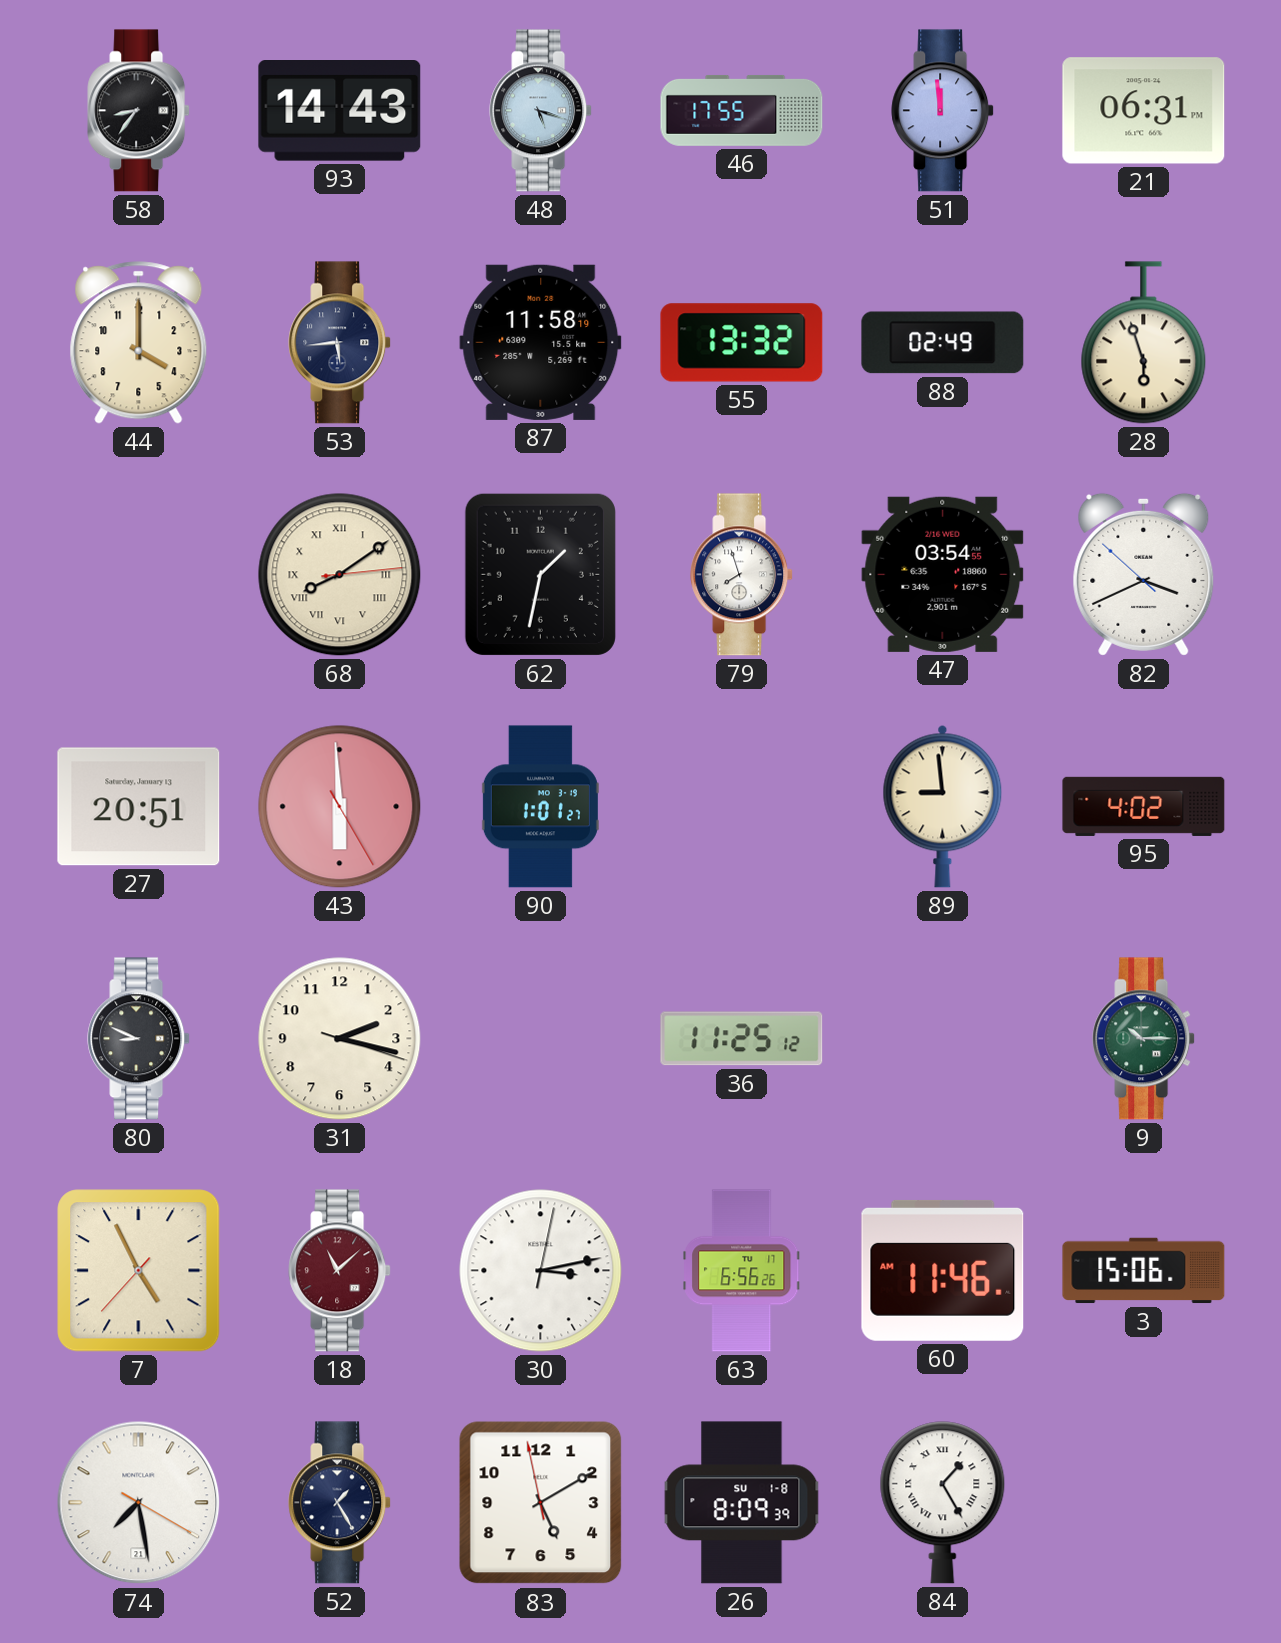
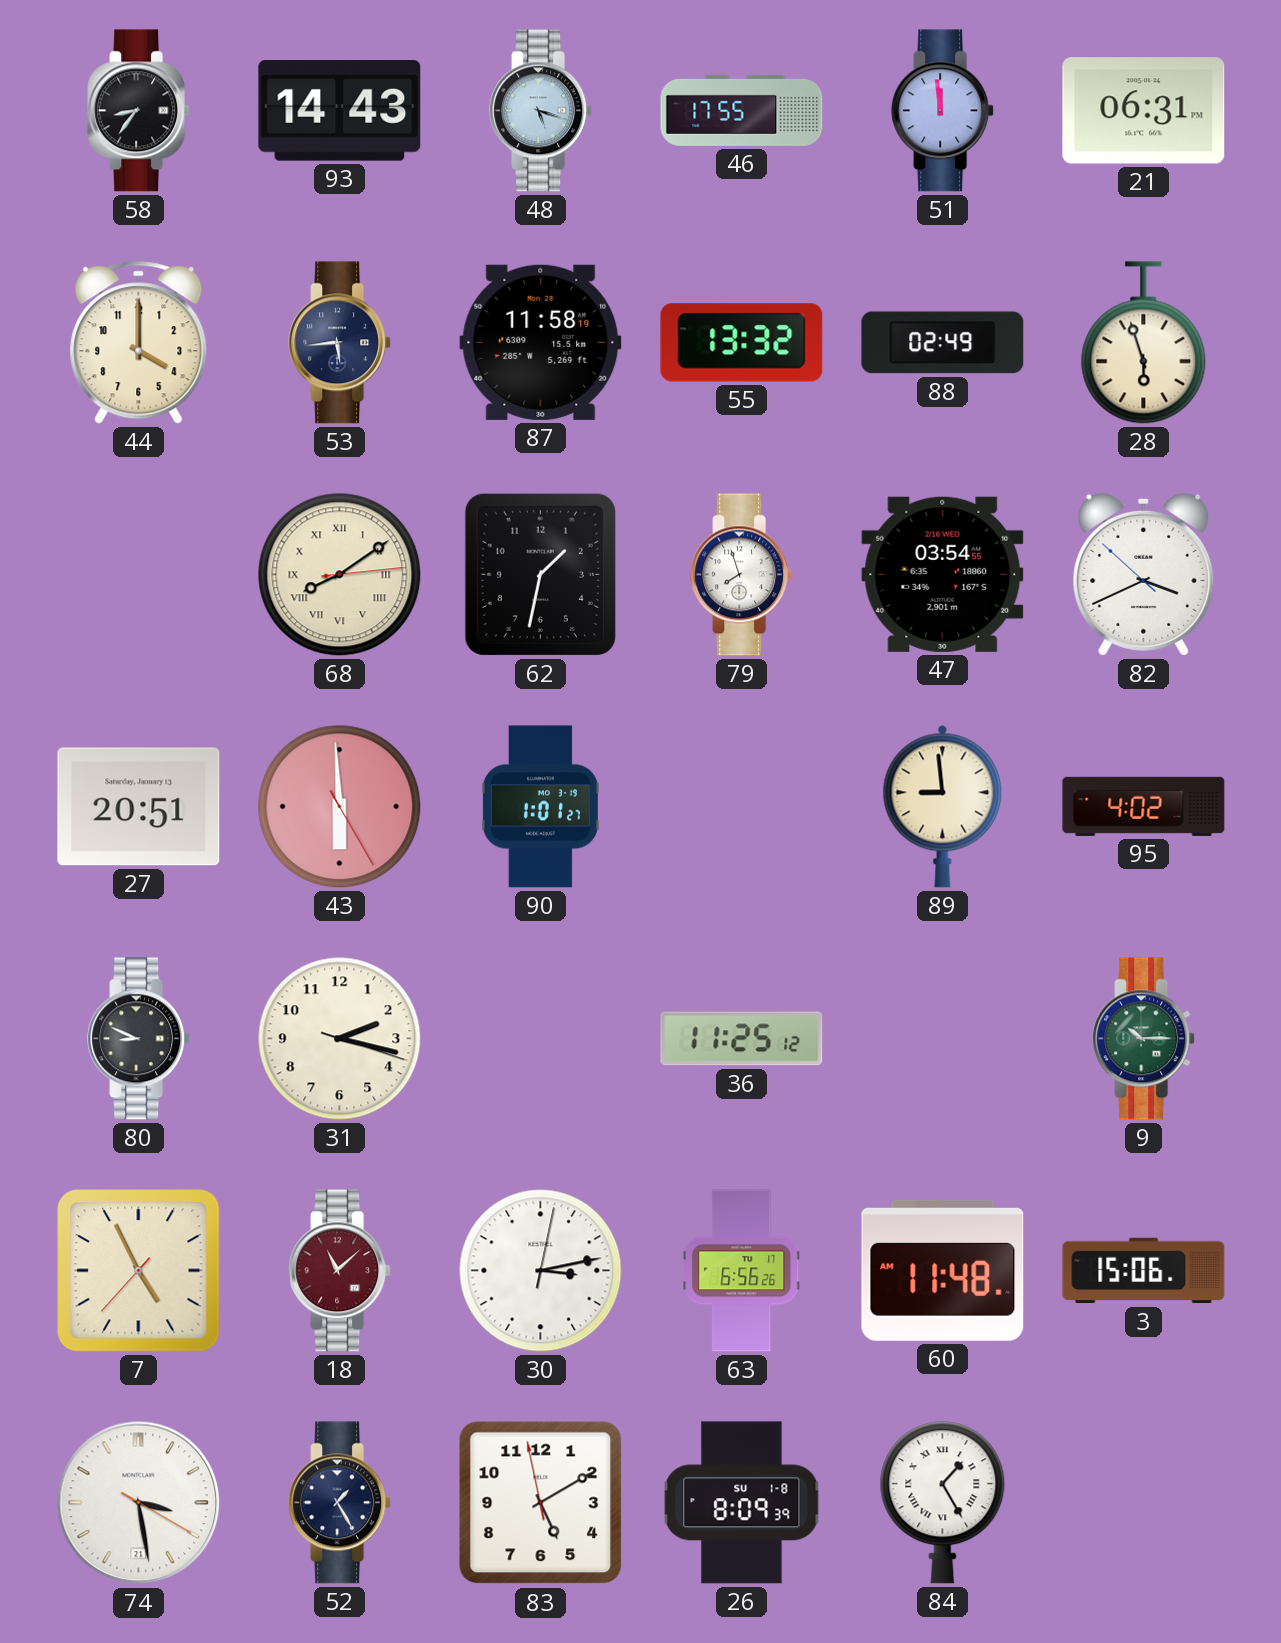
60: 11:46 -> 11:48
74: 7:28 -> 3:28
